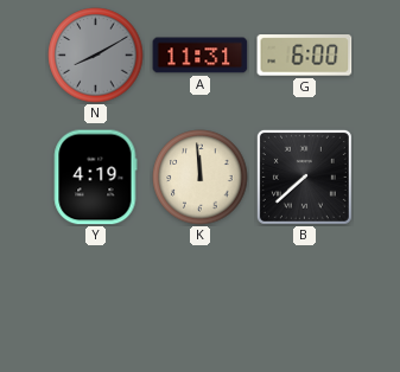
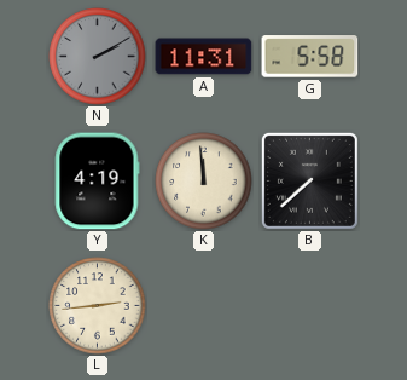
N: 8:10 -> 2:10
G: 6:00 -> 5:58
L: none -> 2:44
